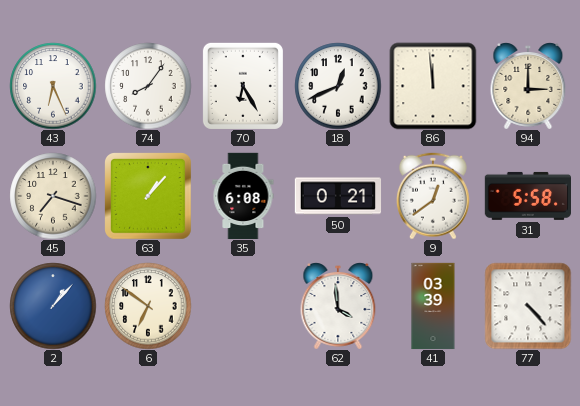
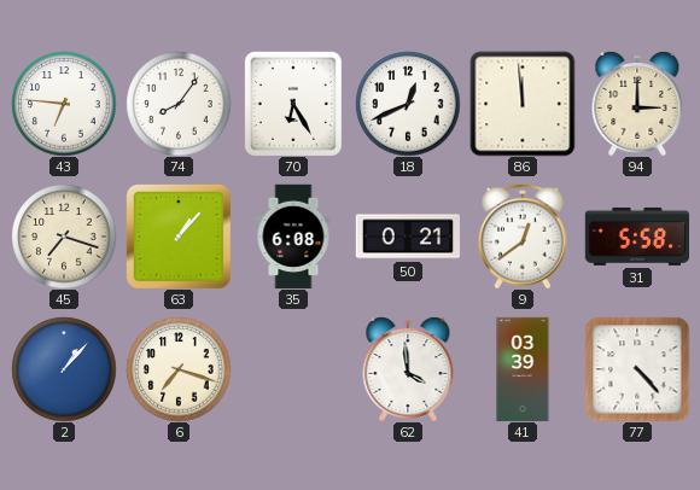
43: 6:26 -> 6:46
6: 6:51 -> 7:18
